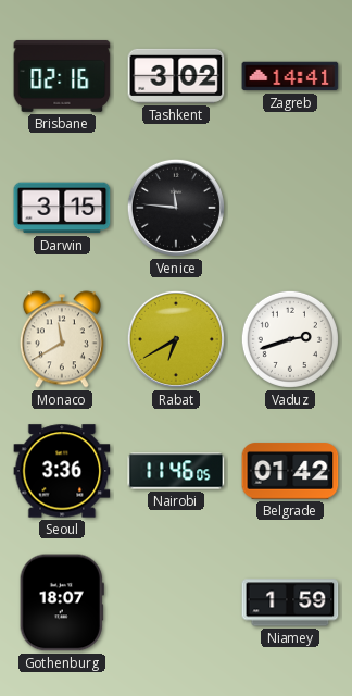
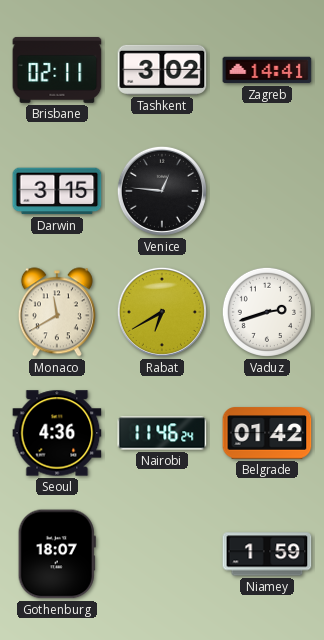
Brisbane: 02:16 -> 02:11
Venice: 11:46 -> 12:46
Seoul: 3:36 -> 4:36
Nairobi: 11:46:05 -> 11:46:24
